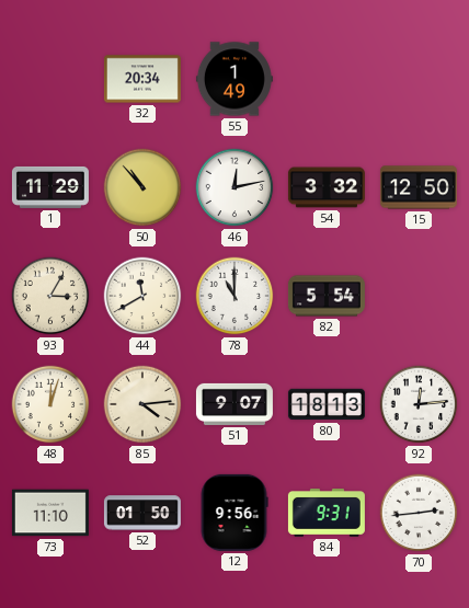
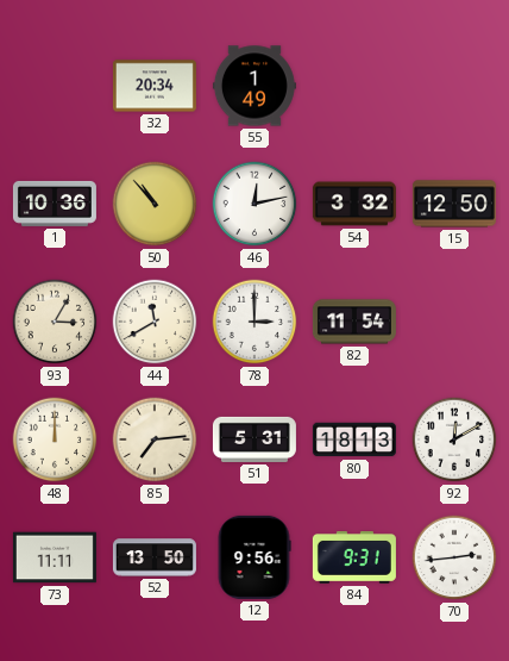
1: 11:29 -> 10:36
78: 11:00 -> 3:00
82: 5:54 -> 11:54
48: 12:03 -> 12:00
85: 4:14 -> 7:14
51: 9:07 -> 5:31
92: 12:14 -> 12:10
73: 11:10 -> 11:11
52: 01:50 -> 13:50
